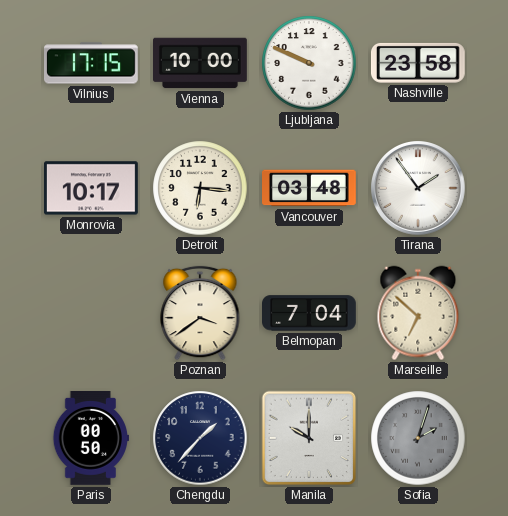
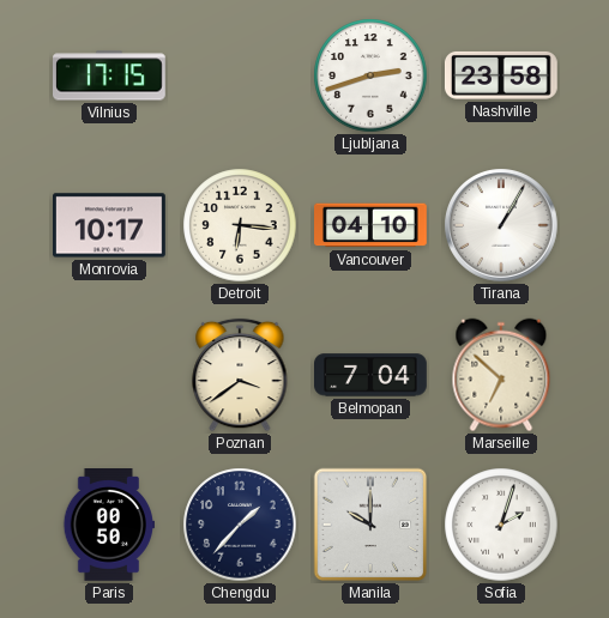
Vienna: 10:00 -> none
Ljubljana: 9:49 -> 2:42
Vancouver: 03:48 -> 04:10
Tirana: 1:54 -> 1:05
Sofia dial: grey -> white
